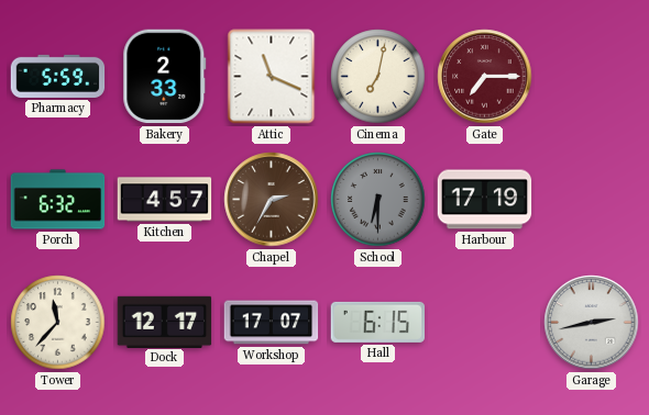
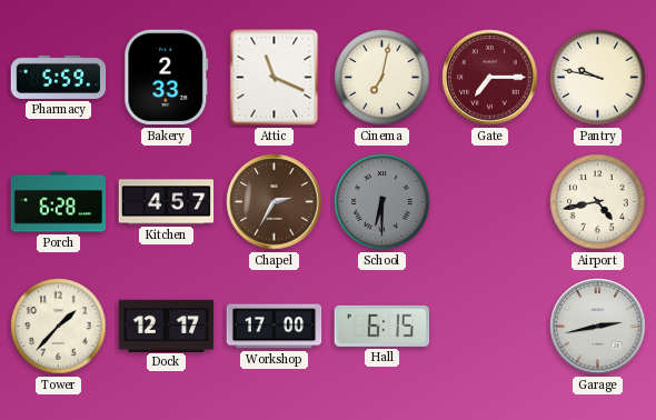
Pantry: none -> 9:47
Porch: 6:32 -> 6:28
Harbour: 17:19 -> none
Airport: none -> 4:43
Tower: 11:37 -> 1:37
Workshop: 17:07 -> 17:00
